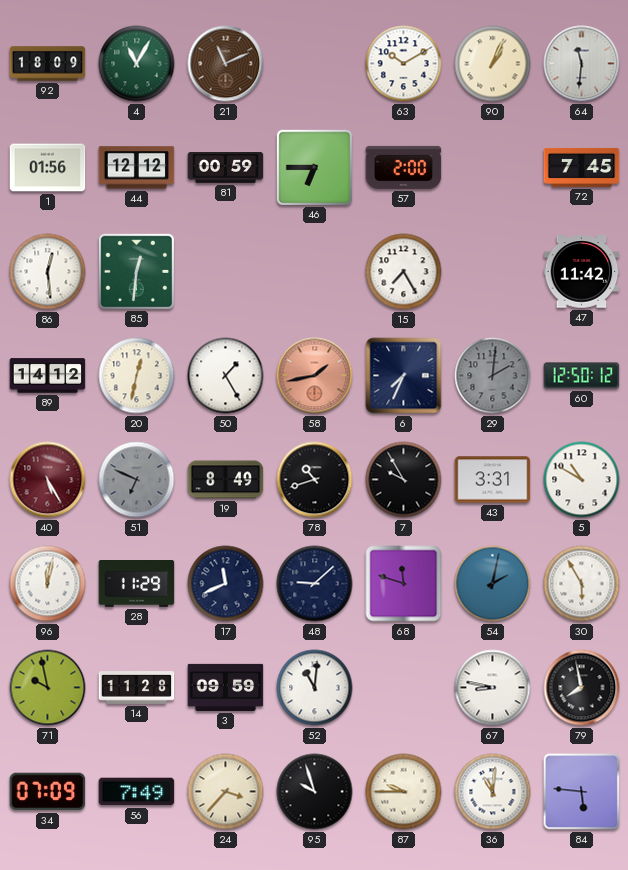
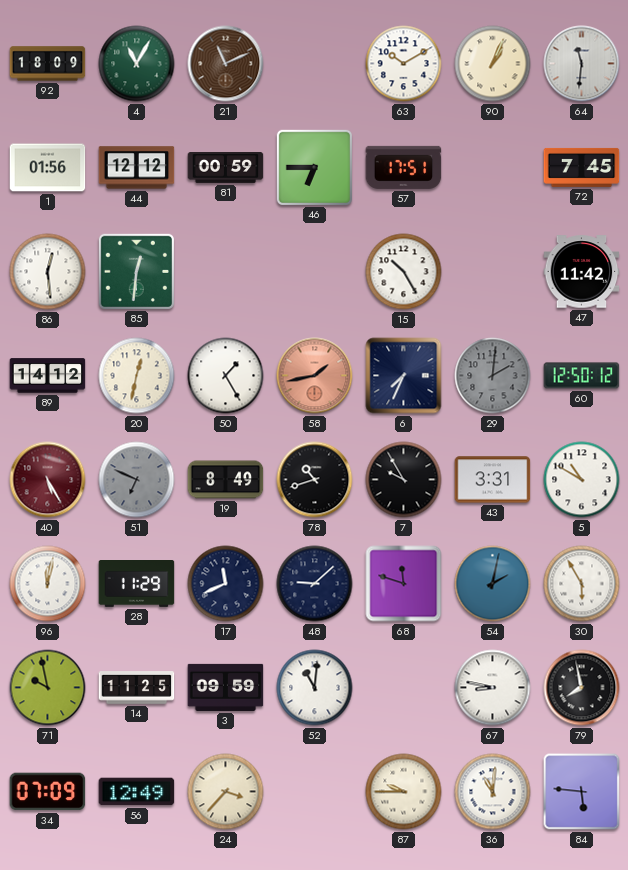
57: 2:00 -> 17:51
15: 7:25 -> 10:25
14: 11:28 -> 11:25
56: 7:49 -> 12:49
95: 9:57 -> none
